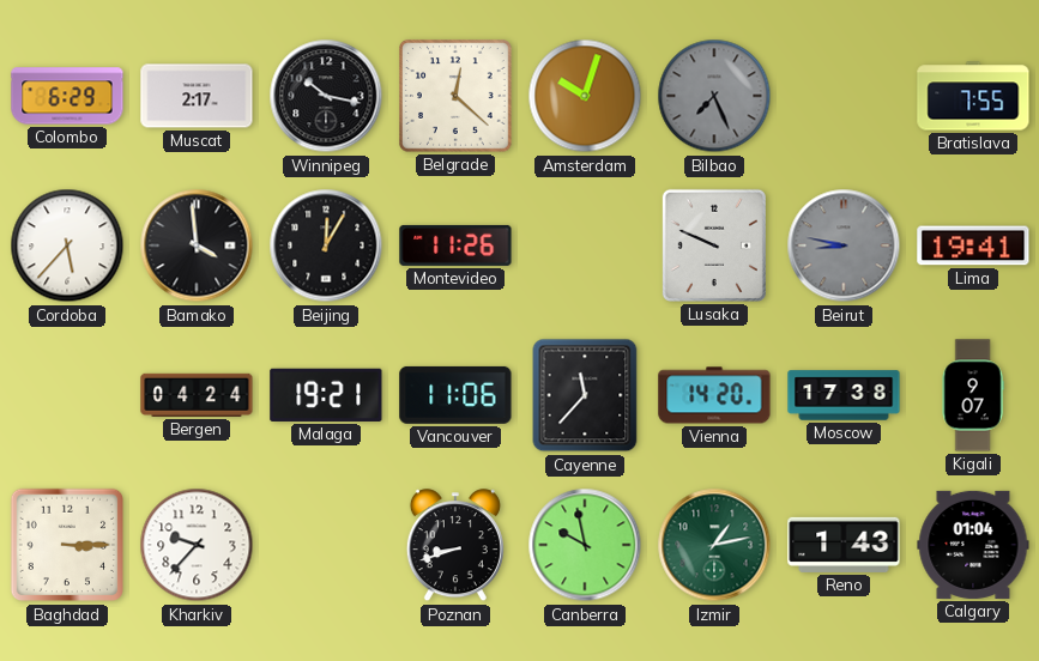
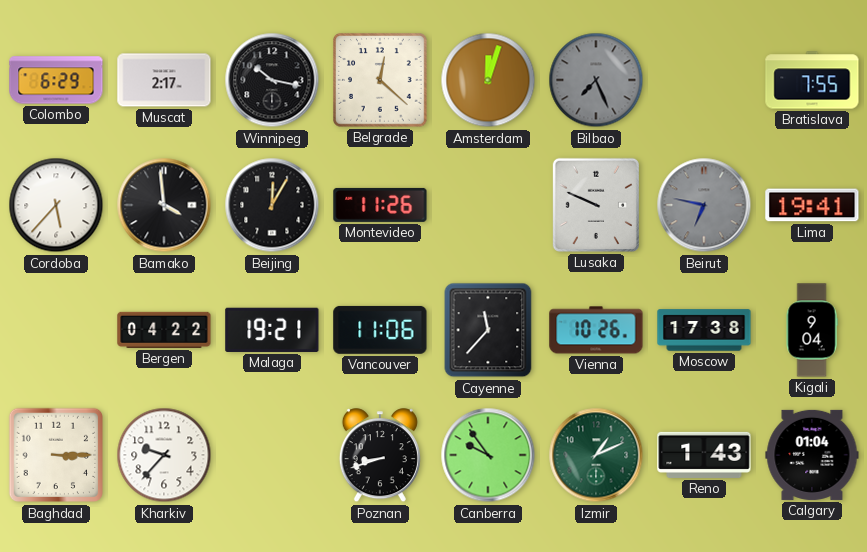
Amsterdam: 10:03 -> 12:03
Beirut: 8:47 -> 6:47
Bergen: 04:24 -> 04:22
Vienna: 14:20 -> 10:26
Kigali: 9:07 -> 9:04
Canberra: 9:58 -> 9:54
Izmir: 1:13 -> 1:11
